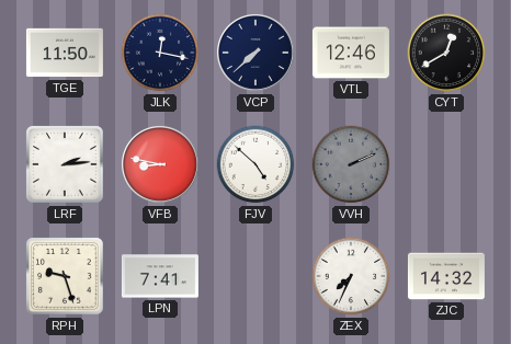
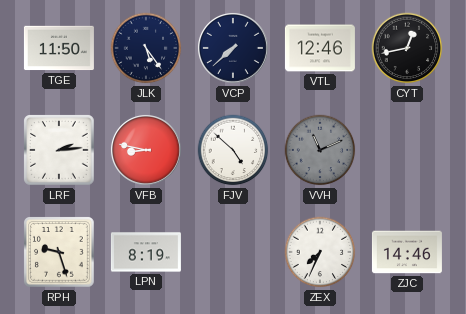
JLK: 12:17 -> 5:24
CYT: 12:40 -> 12:43
VVH: 2:11 -> 11:11
LPN: 7:41 -> 8:19
ZJC: 14:32 -> 14:46
